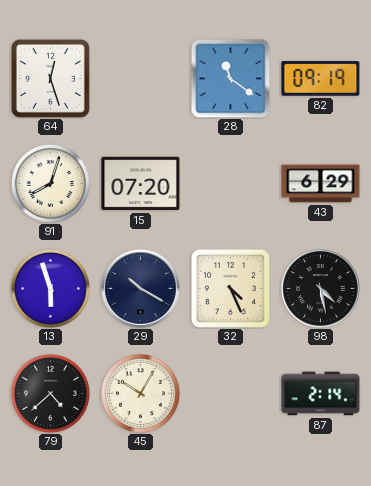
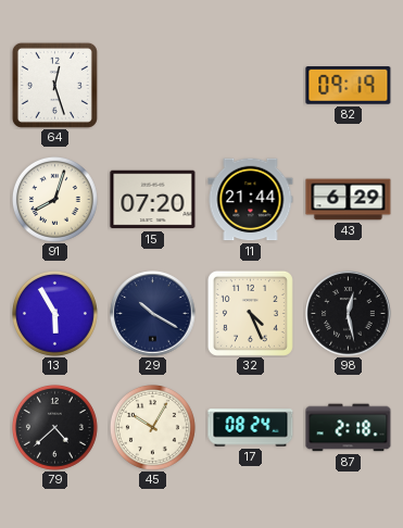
28: 11:21 -> none
11: none -> 21:44
13: 5:57 -> 5:55
98: 4:28 -> 12:28
17: none -> 08:24
87: 2:14 -> 2:18
